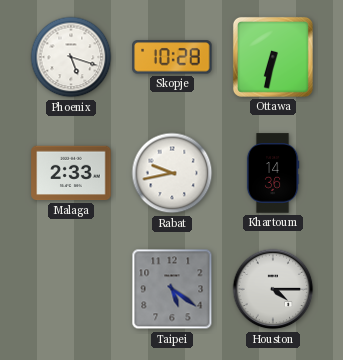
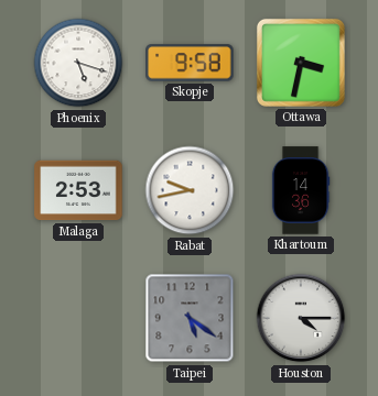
Skopje: 10:28 -> 9:58
Ottawa: 6:32 -> 3:32
Malaga: 2:33 -> 2:53
